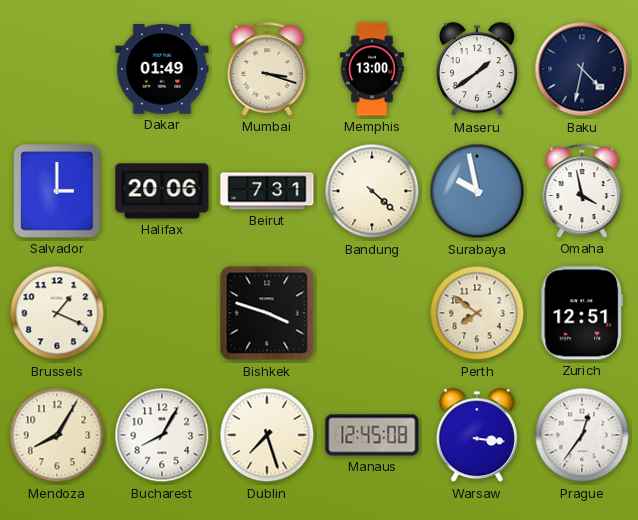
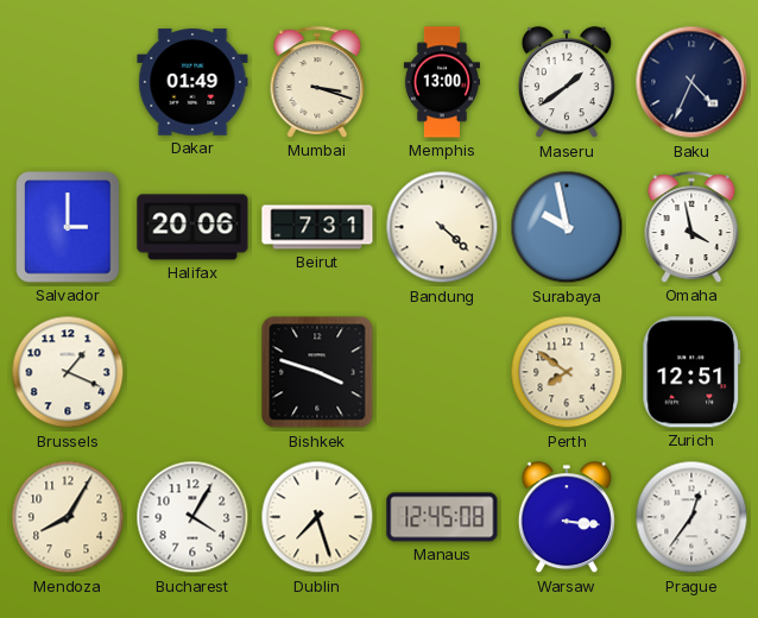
Baku: 4:32 -> 4:34
Bucharest: 8:05 -> 4:05
